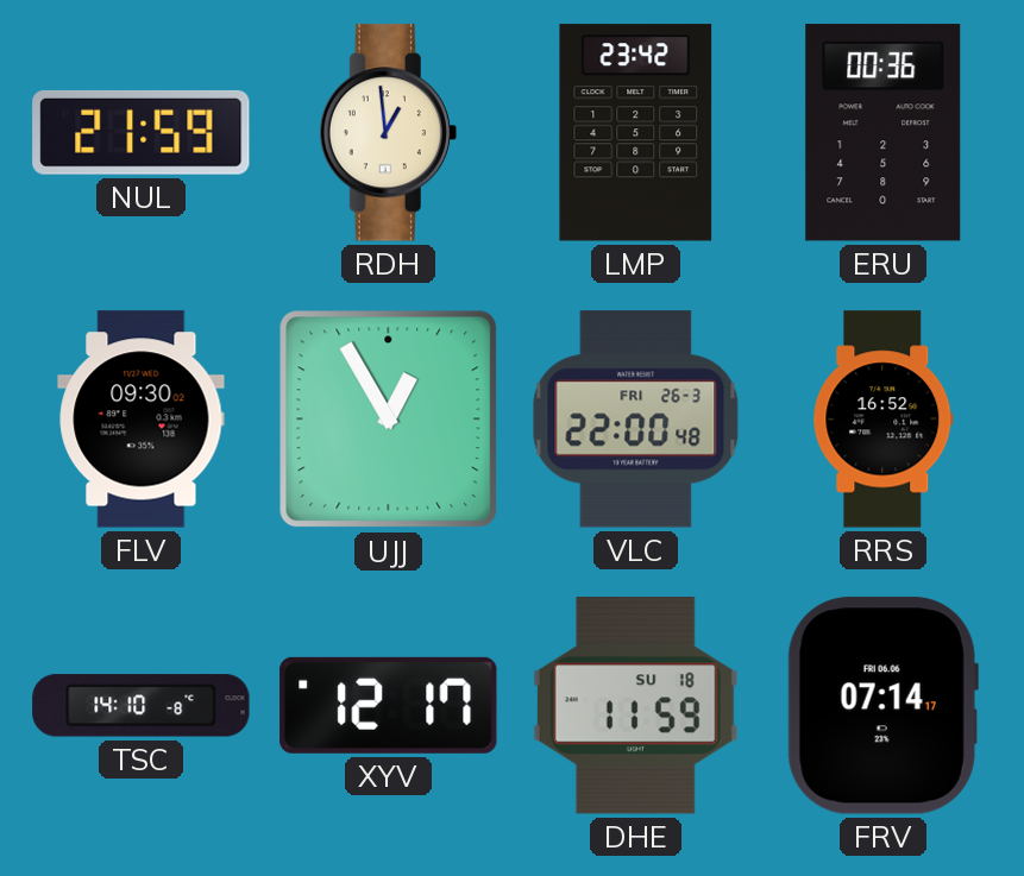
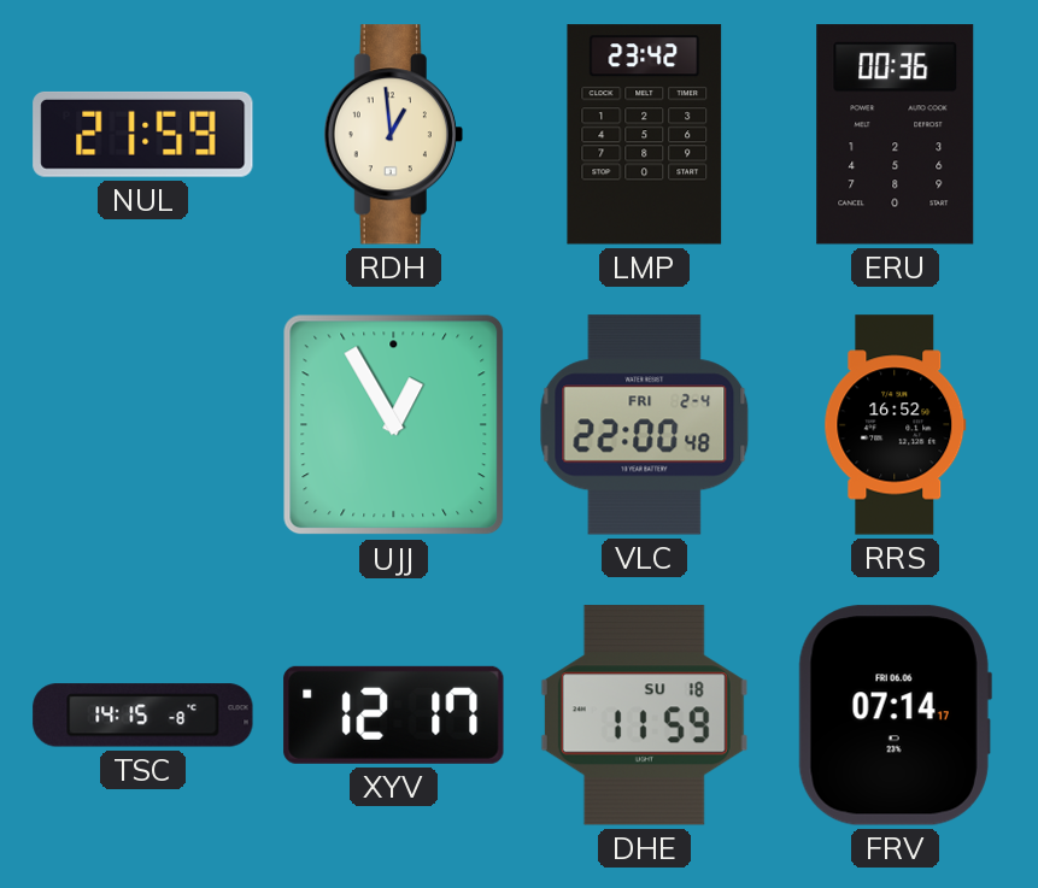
FLV: 09:30 -> none
VLC date: FRI 26-3 -> FRI 2-4
TSC: 14:10 -> 14:15
